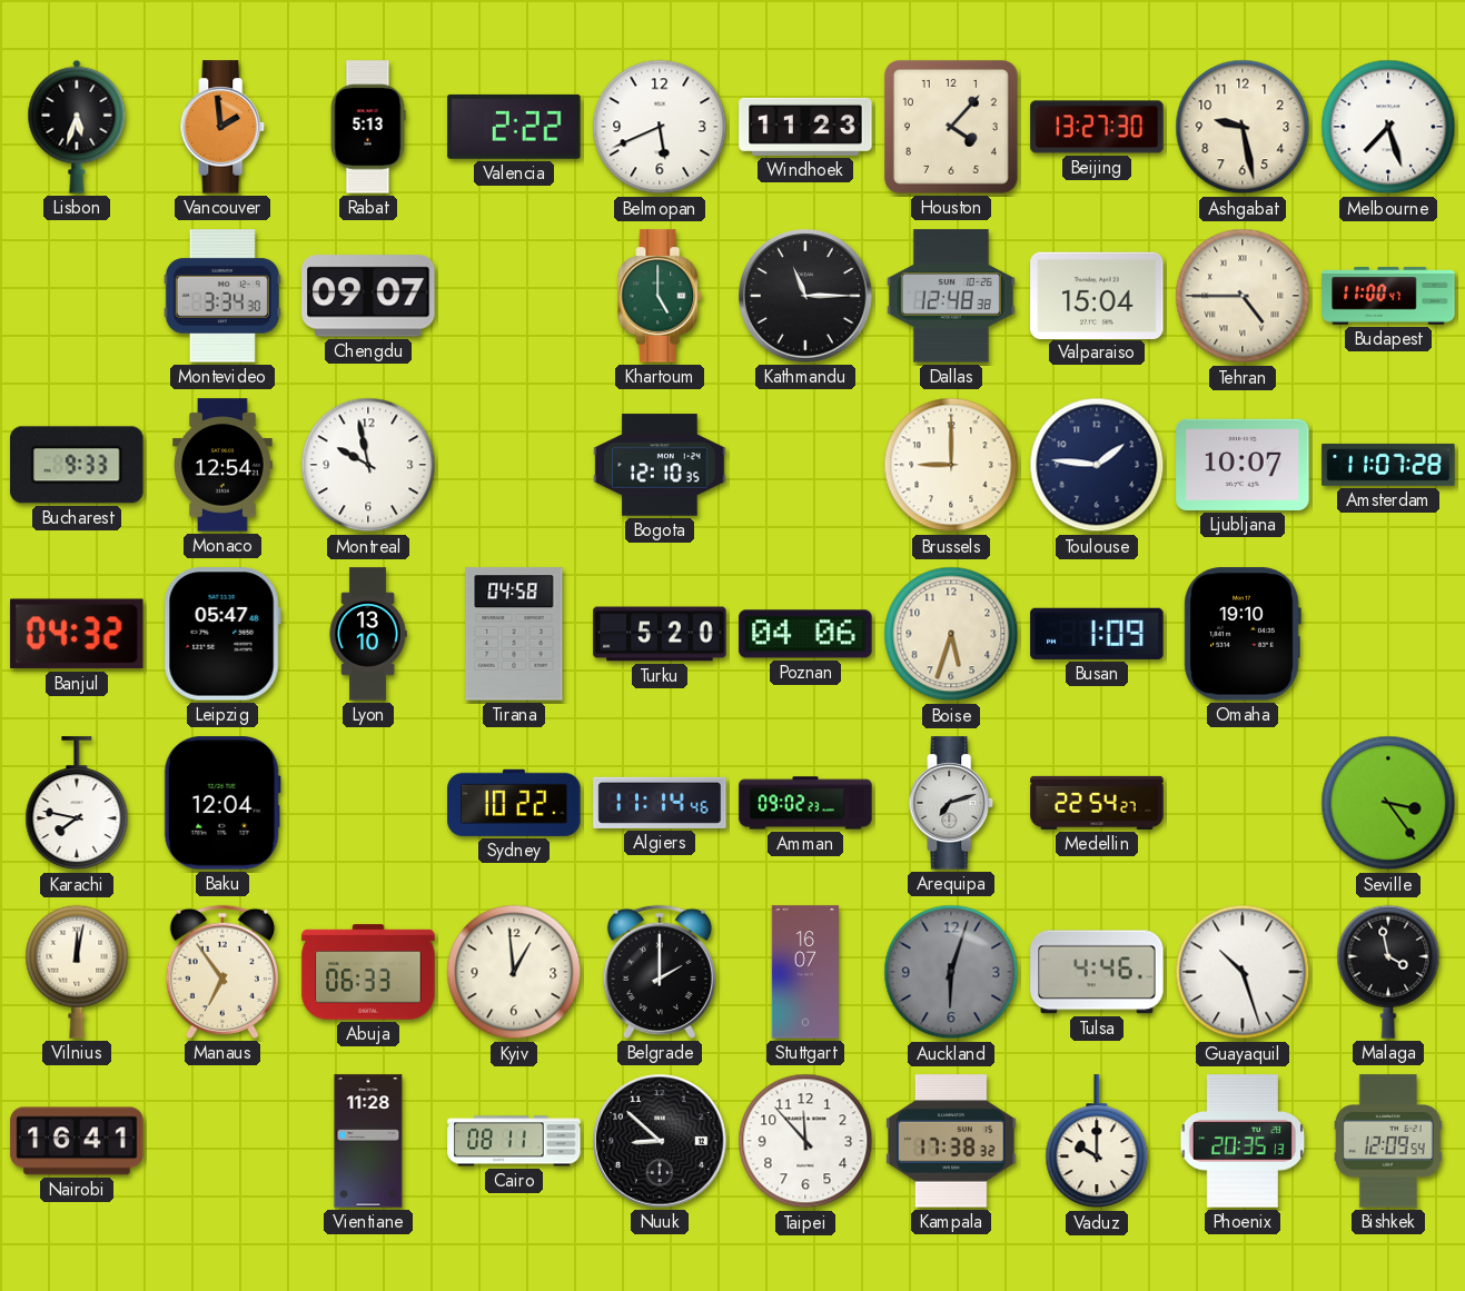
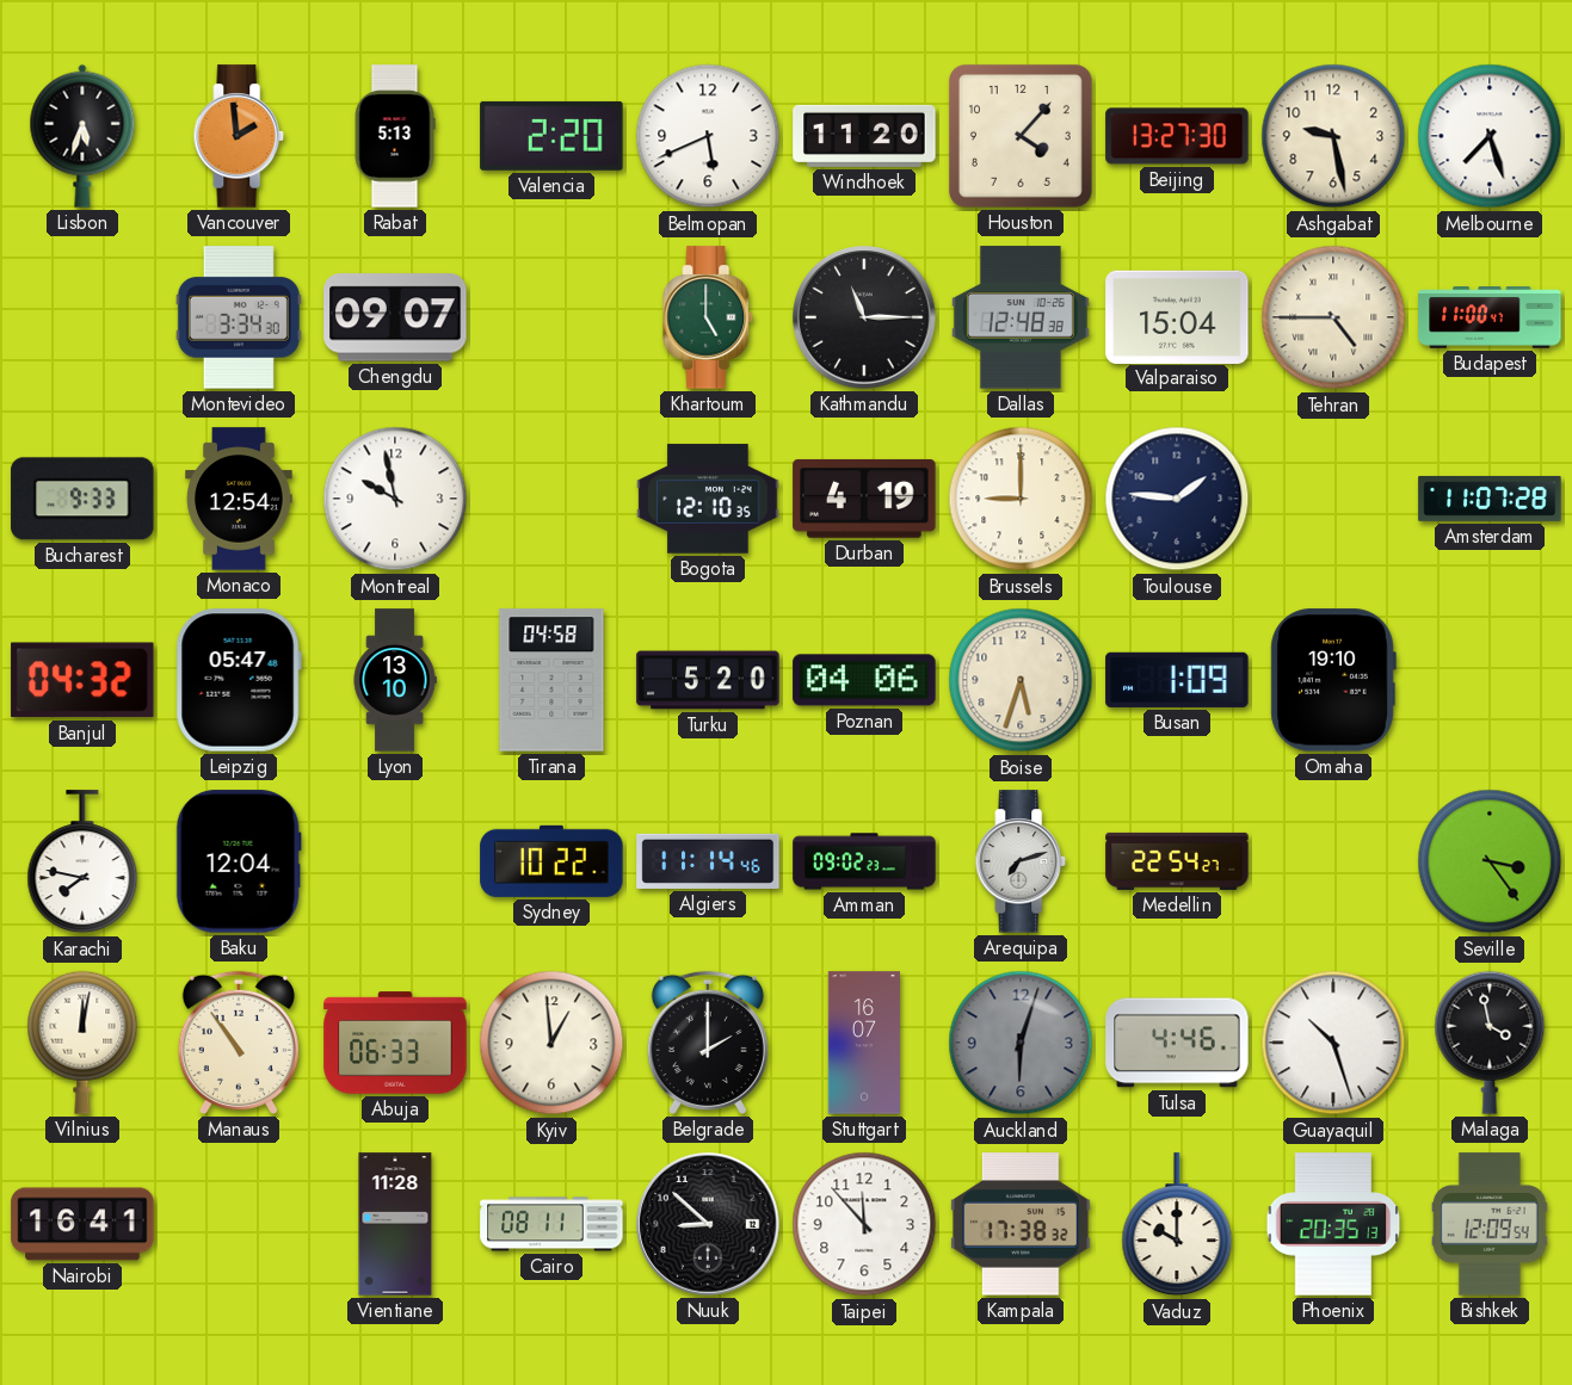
Valencia: 2:22 -> 2:20
Windhoek: 11:23 -> 11:20
Durban: none -> 4:19
Ljubljana: 10:07 -> none
Manaus: 6:54 -> 10:54
